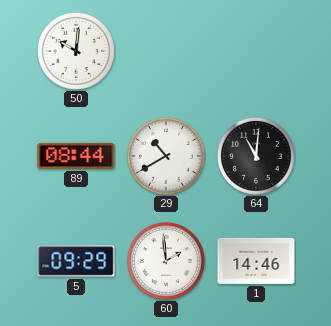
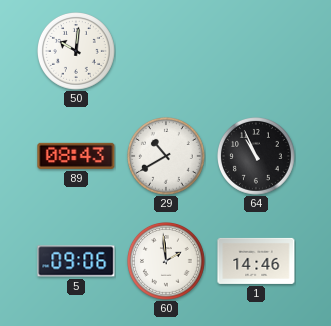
89: 08:44 -> 08:43
64: 11:01 -> 10:56
5: 09:29 -> 09:06
